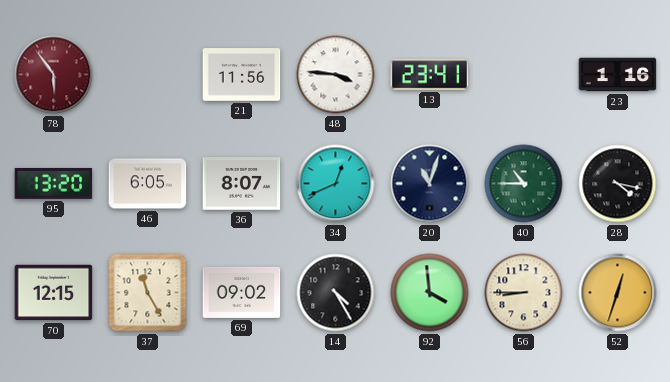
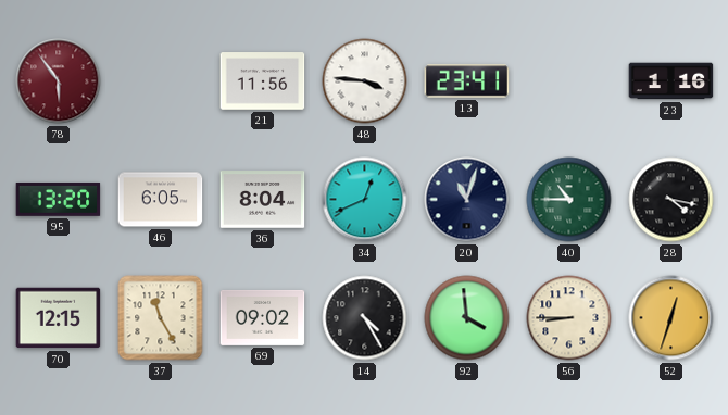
36: 8:07 -> 8:04
